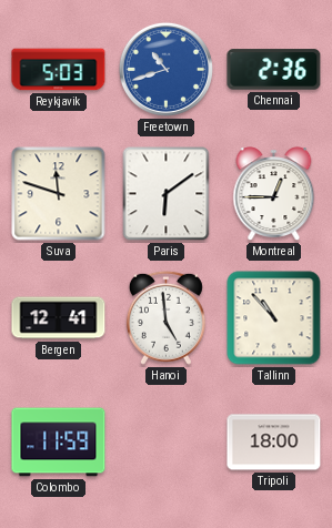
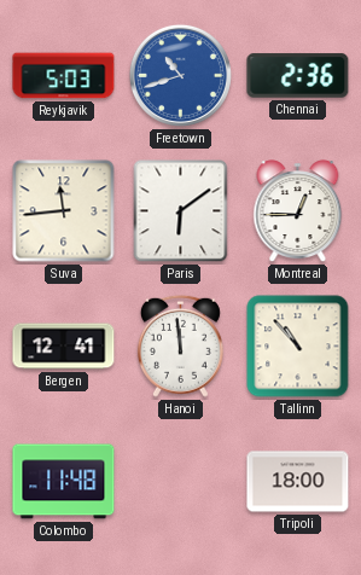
Suva: 11:48 -> 11:44
Hanoi: 4:59 -> 11:59
Colombo: 11:59 -> 11:48
